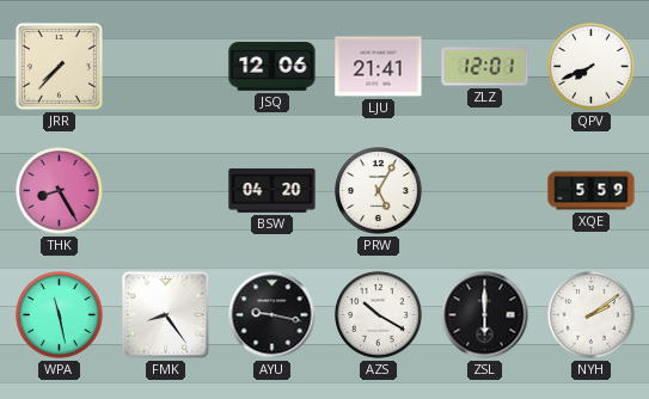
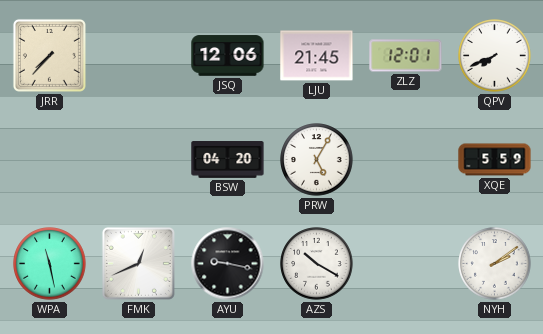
LJU: 21:41 -> 21:45
THK: 8:25 -> none
FMK: 8:24 -> 12:41
ZSL: 6:00 -> none
